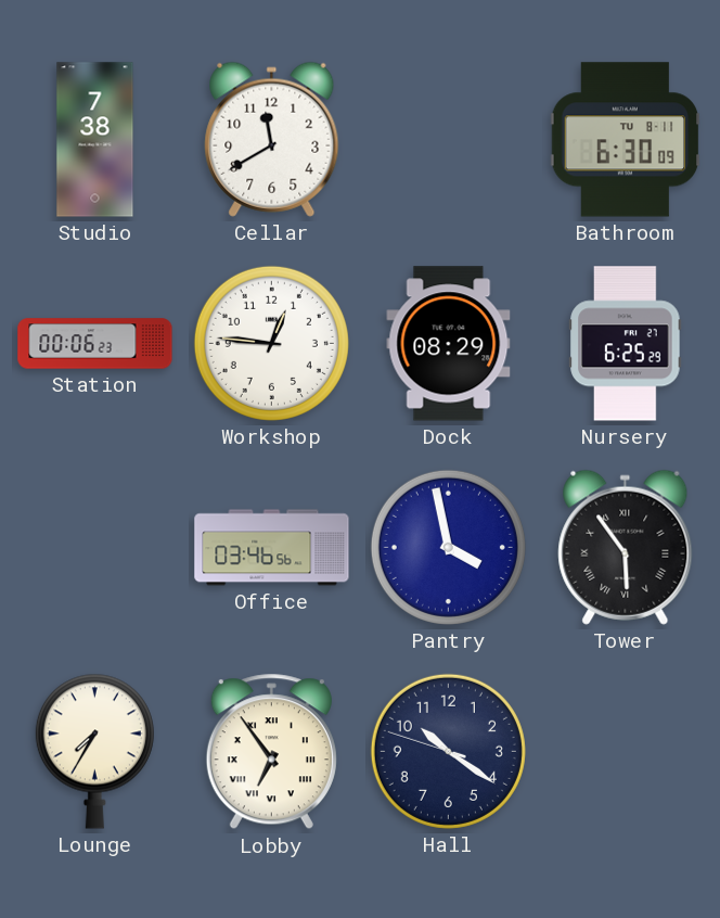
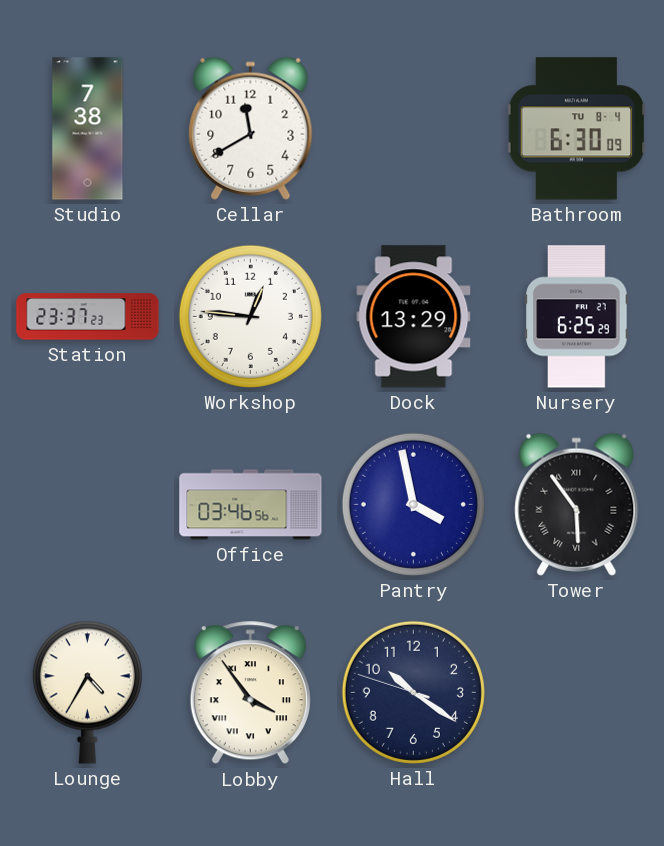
Bathroom date: TU 8-11 -> TU 8-4
Station: 00:06 -> 23:37
Dock: 08:29 -> 13:29
Lounge: 7:35 -> 4:35
Lobby: 6:54 -> 3:54
